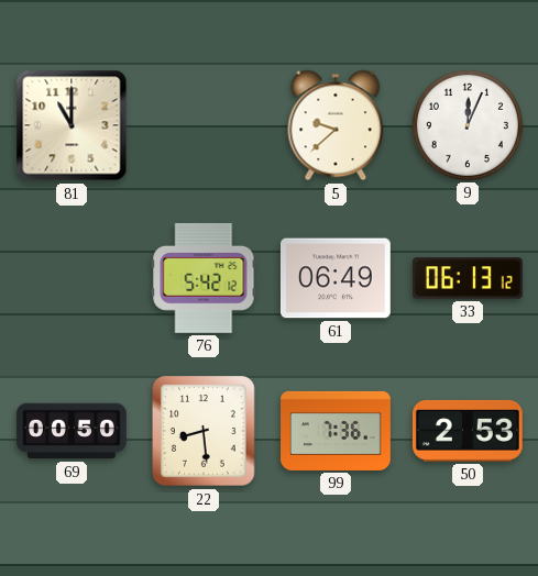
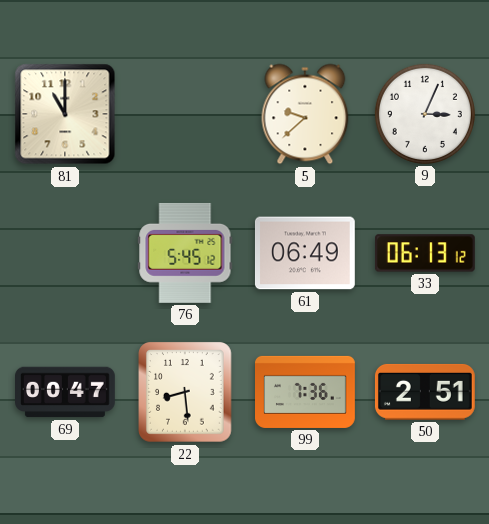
9: 12:04 -> 3:04
76: 5:42 -> 5:45
69: 00:50 -> 00:47
50: 2:53 -> 2:51
